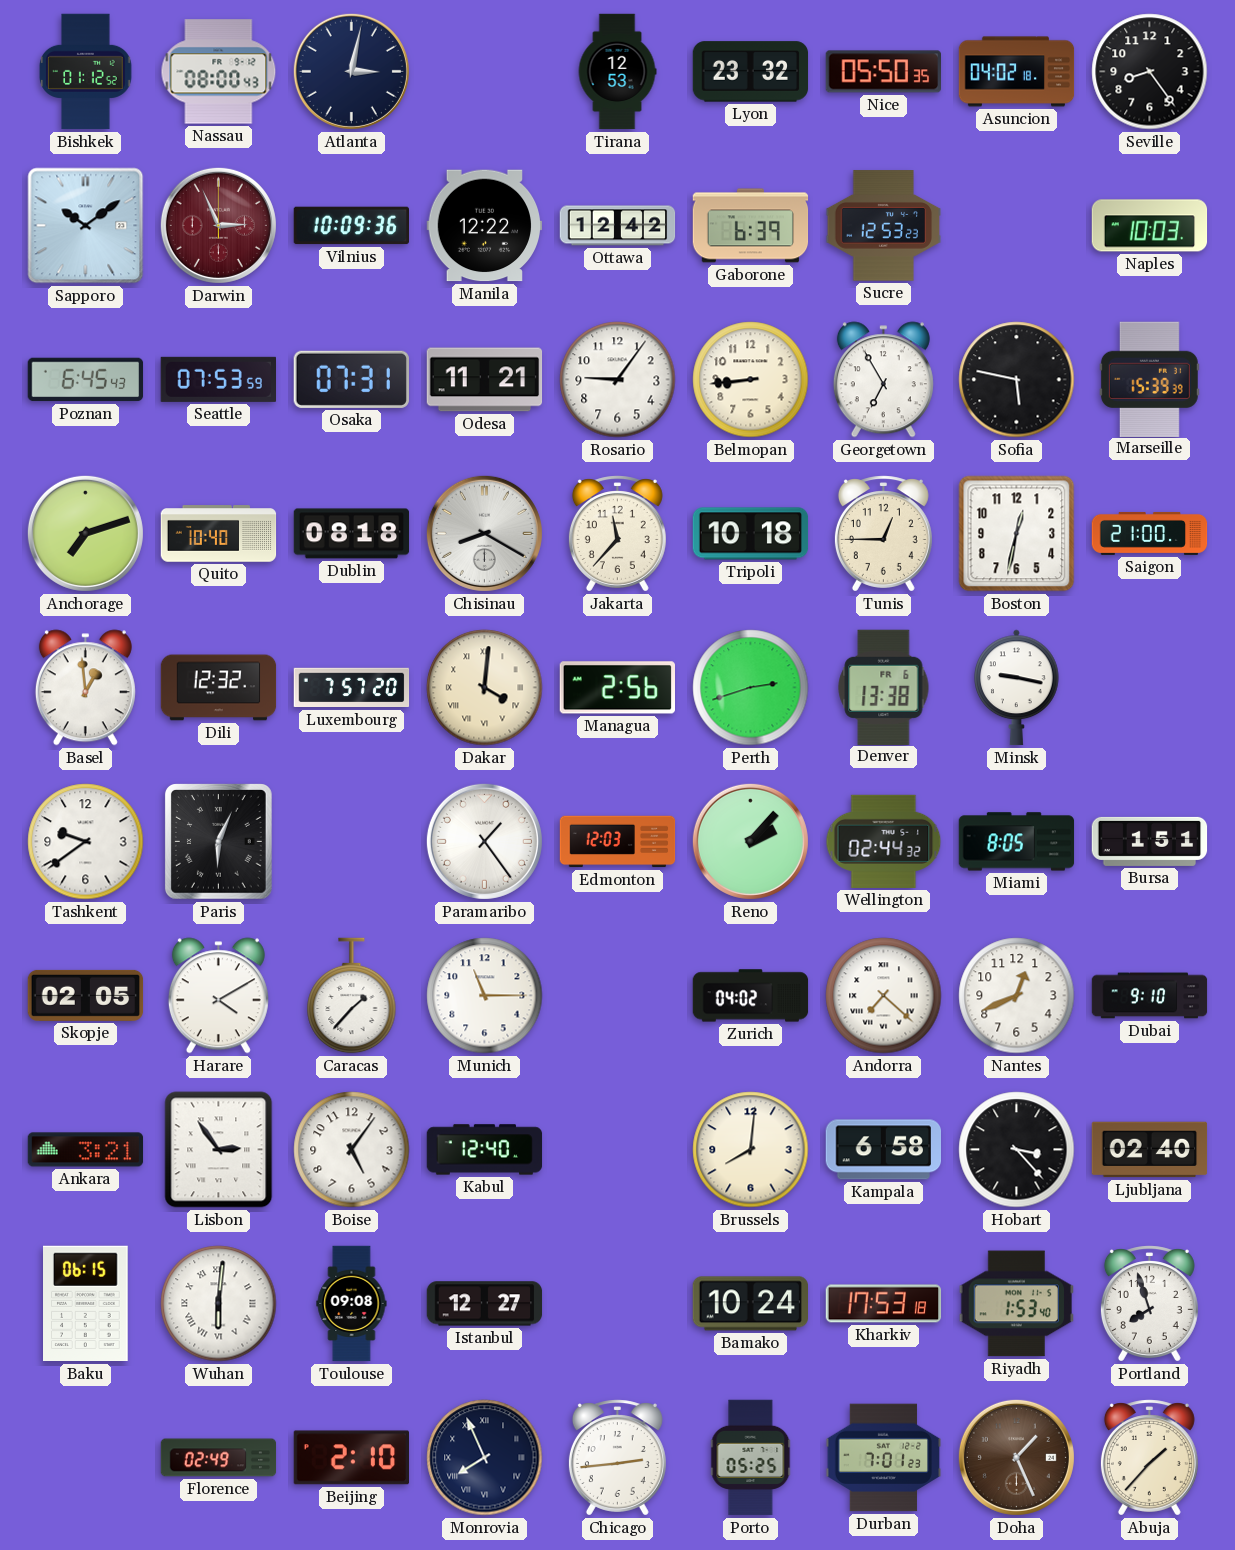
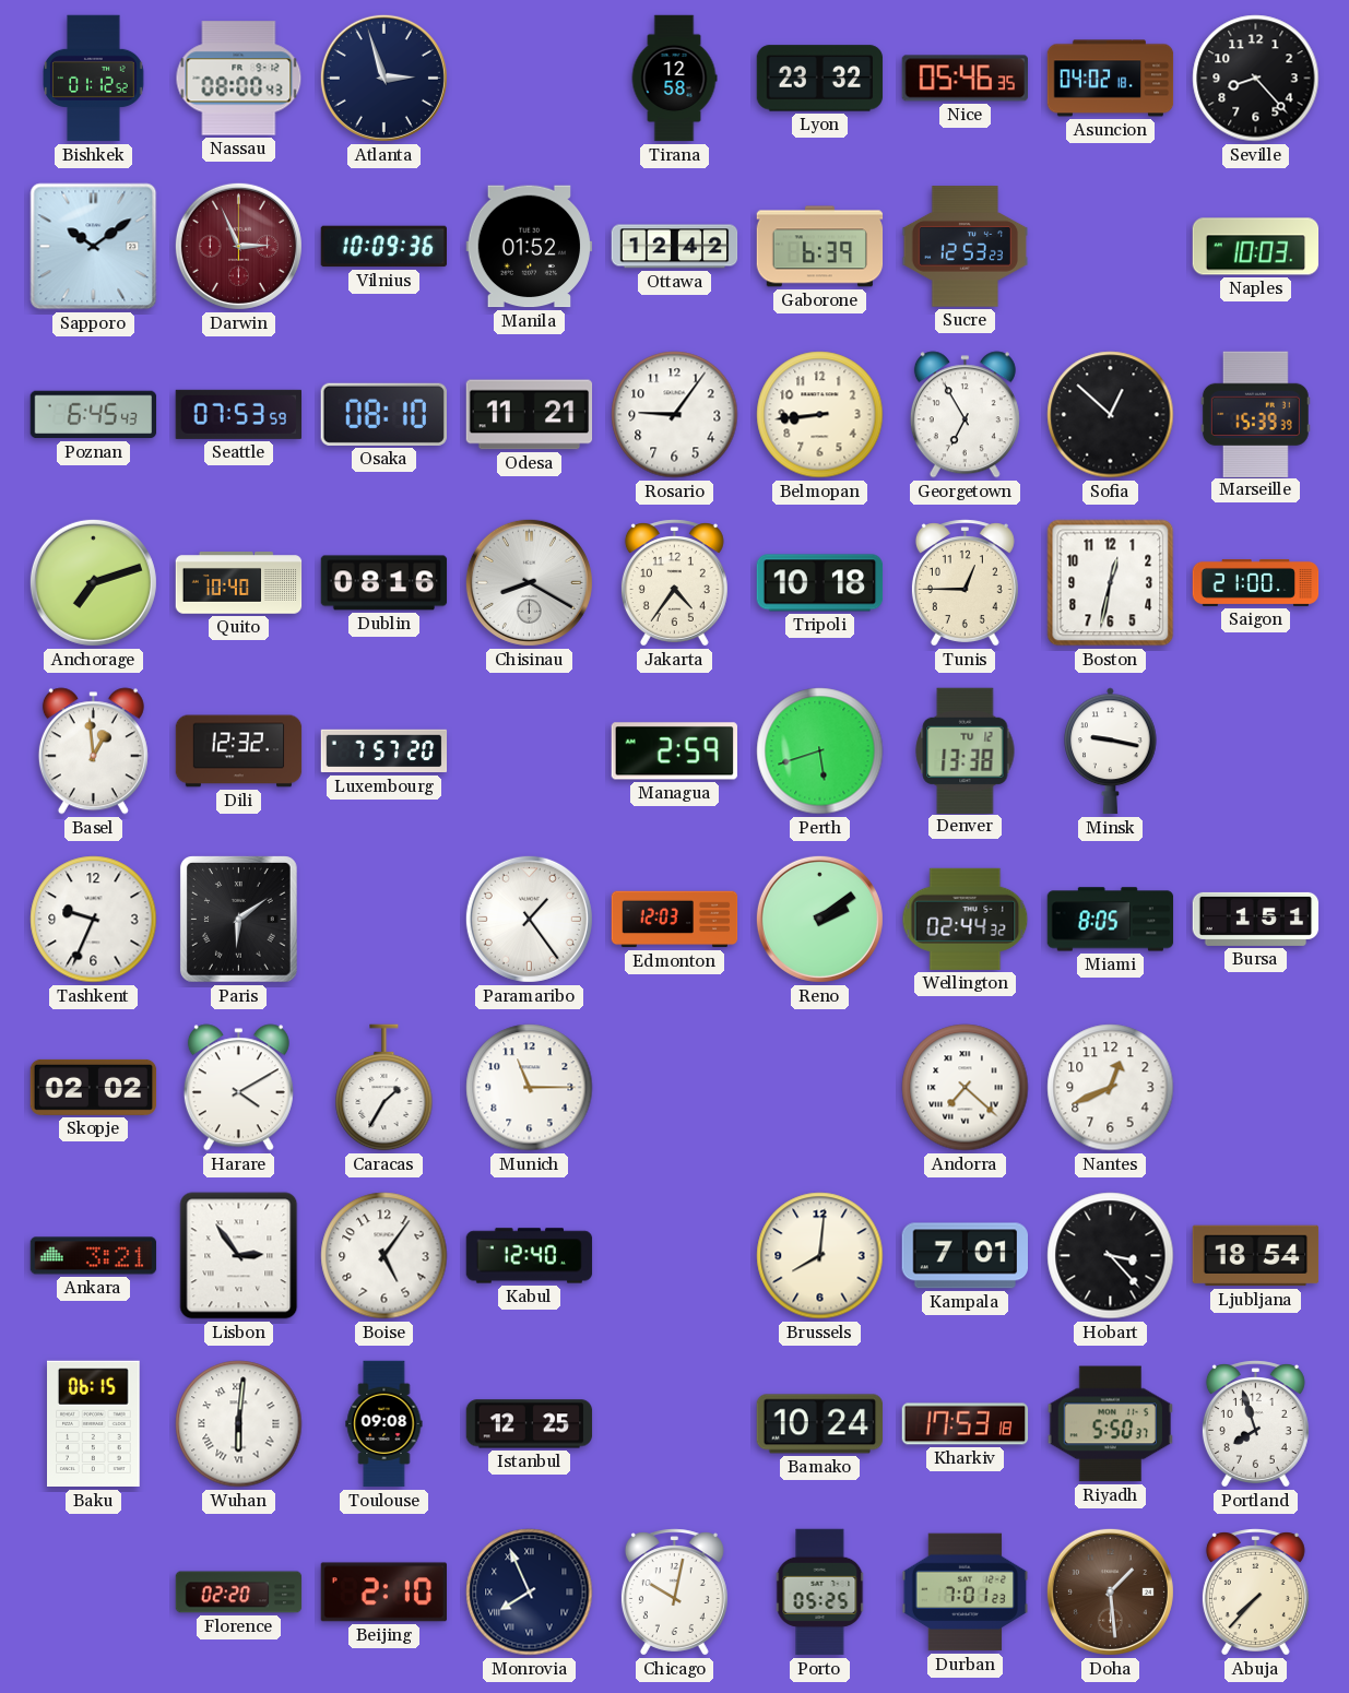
Atlanta: 3:02 -> 2:57
Tirana: 12:53 -> 12:58
Nice: 05:50 -> 05:46
Seville: 8:24 -> 8:23
Manila: 12:22 -> 01:52
Osaka: 07:31 -> 08:10
Sofia: 5:47 -> 12:52
Dublin: 08:18 -> 08:16
Jakarta: 11:37 -> 4:36
Dakar: 4:01 -> none
Managua: 2:56 -> 2:59
Perth: 2:42 -> 5:42
Denver date: FR 6 -> TU 12
Tashkent: 9:39 -> 9:34
Paris: 6:04 -> 6:09
Reno: 2:07 -> 2:09
Skopje: 02:05 -> 02:02
Caracas: 1:37 -> 1:35
Zurich: 04:02 -> none
Dubai: 9:10 -> none
Kampala: 6:58 -> 7:01
Ljubljana: 02:40 -> 18:54
Istanbul: 12:27 -> 12:25
Riyadh: 1:53 -> 5:50
Florence: 02:49 -> 02:20
Chicago: 2:44 -> 10:02
Doha: 1:26 -> 1:29
Abuja: 1:37 -> 7:37
